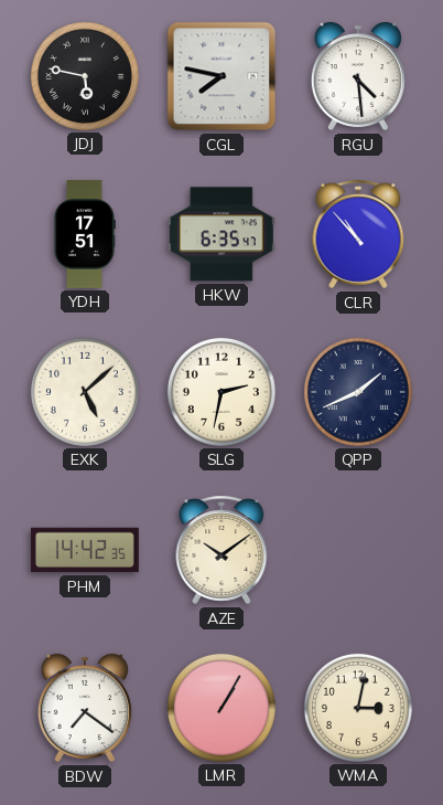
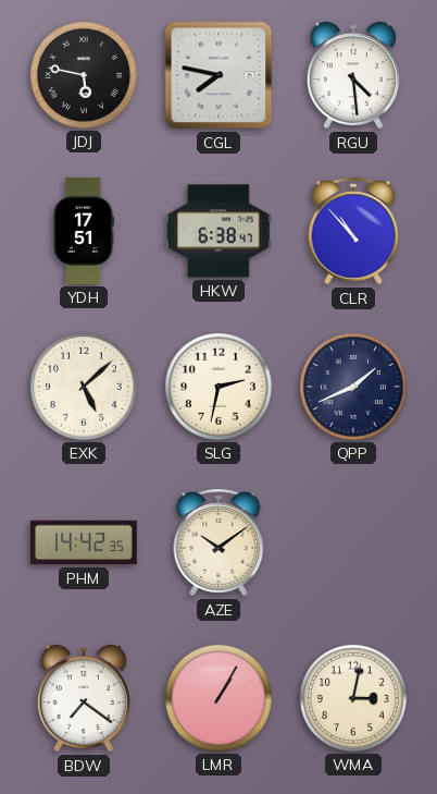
HKW: 6:35 -> 6:38
